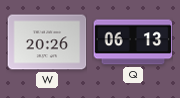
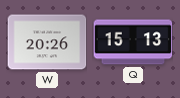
Q: 06:13 -> 15:13
